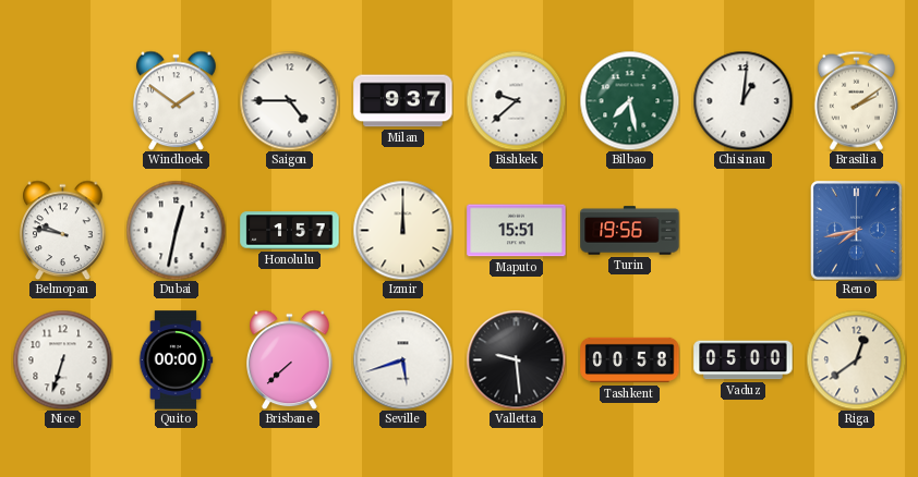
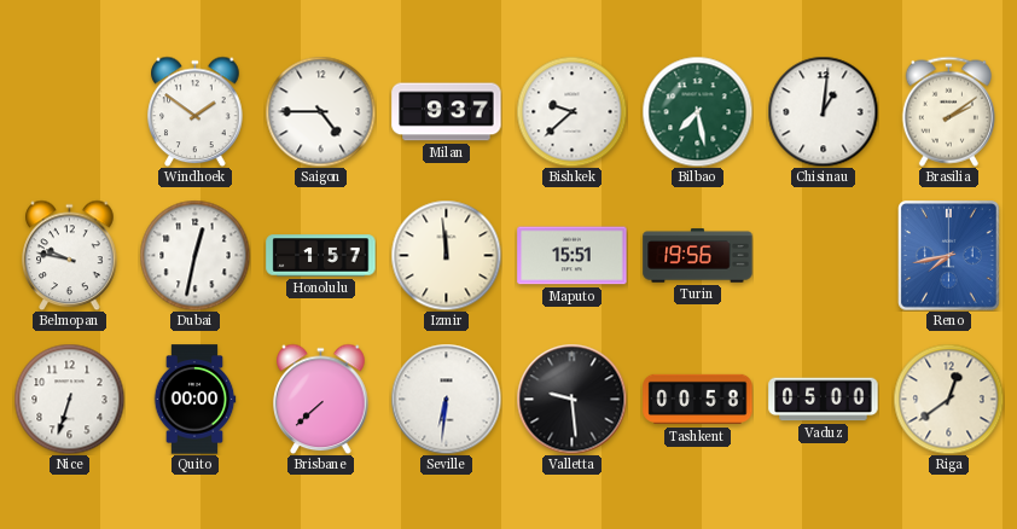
Izmir: 12:00 -> 11:59
Seville: 5:42 -> 6:31
